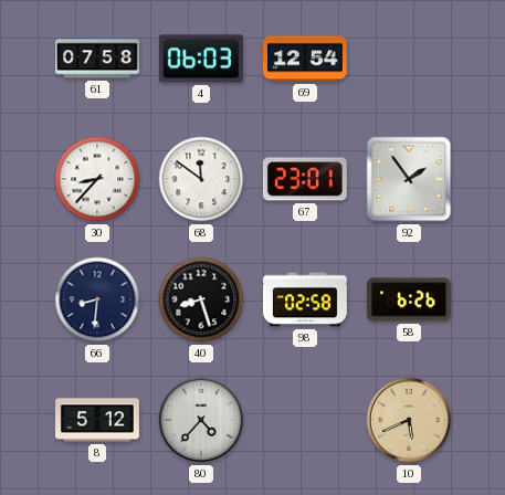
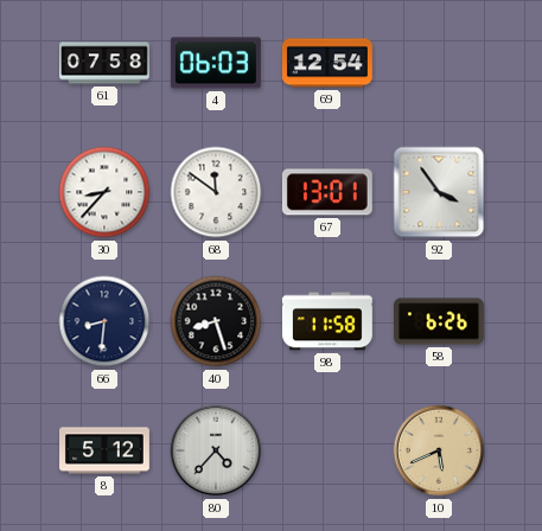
67: 23:01 -> 13:01
92: 1:54 -> 3:54
98: 02:58 -> 11:58
